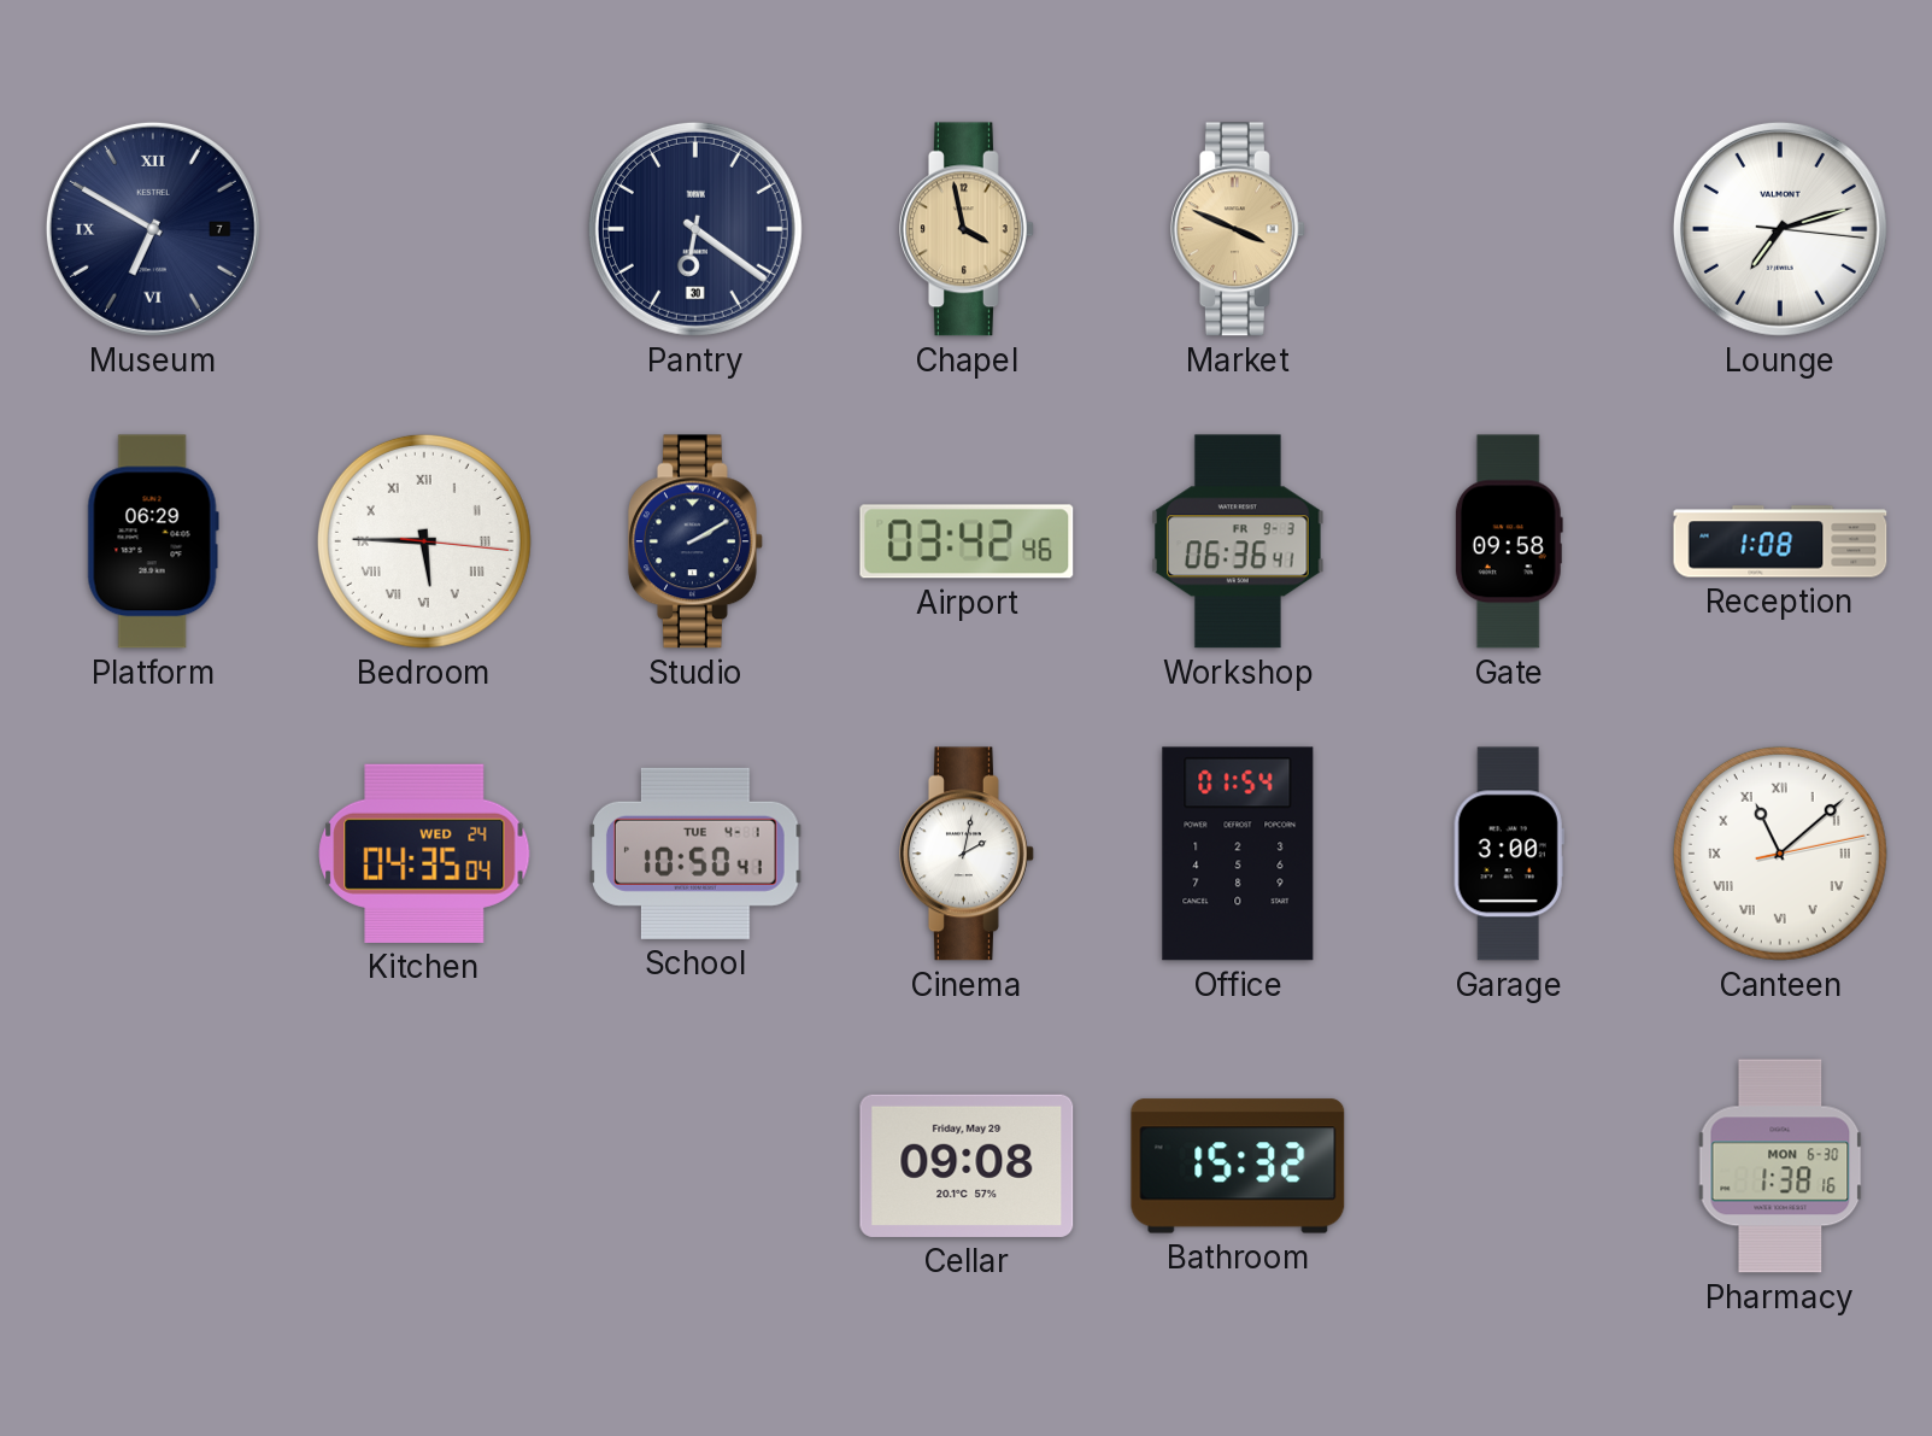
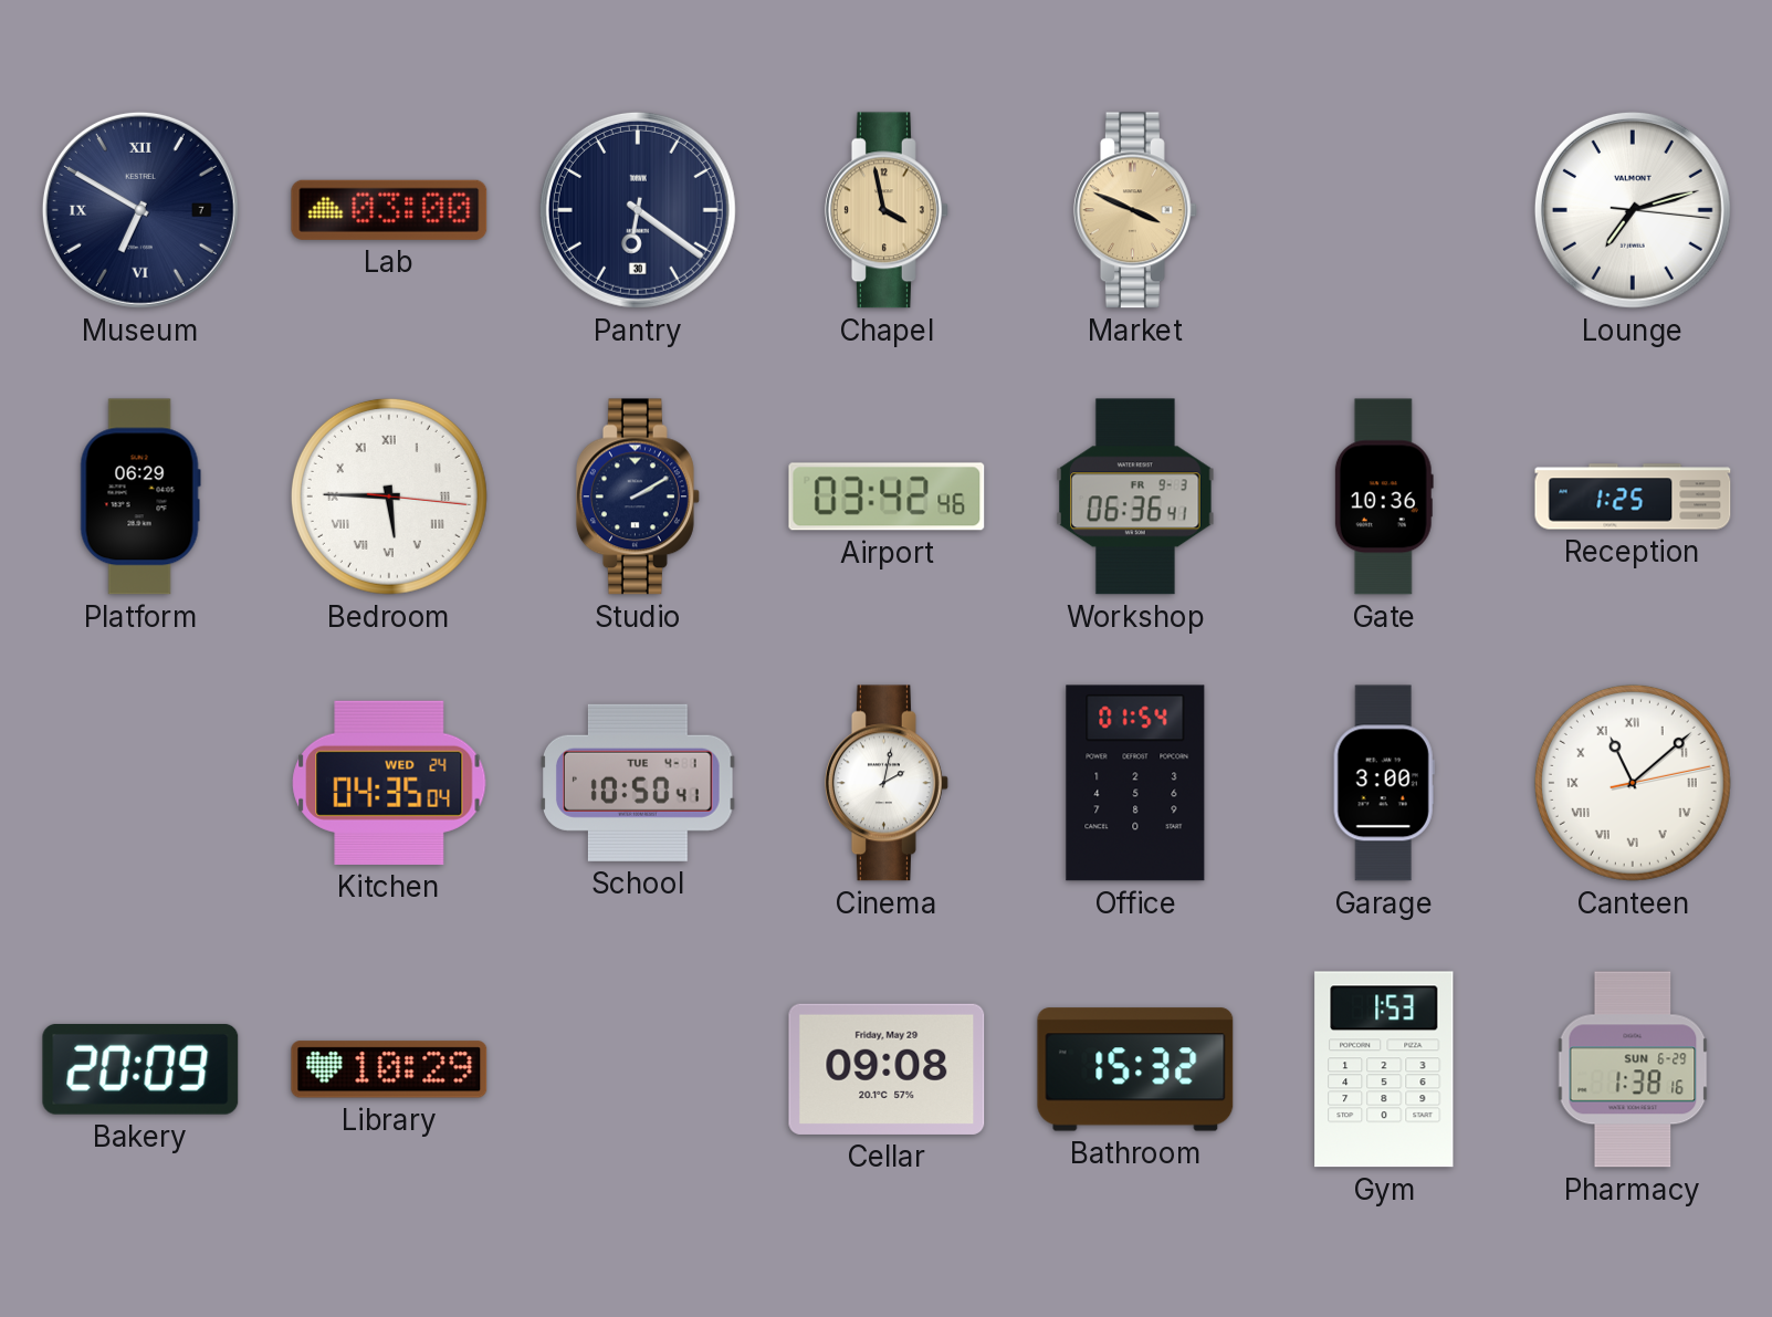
Lab: none -> 03:00
Gate: 09:58 -> 10:36
Reception: 1:08 -> 1:25
Bakery: none -> 20:09
Library: none -> 10:29
Gym: none -> 1:53
Pharmacy date: MON 6-30 -> SUN 6-29
